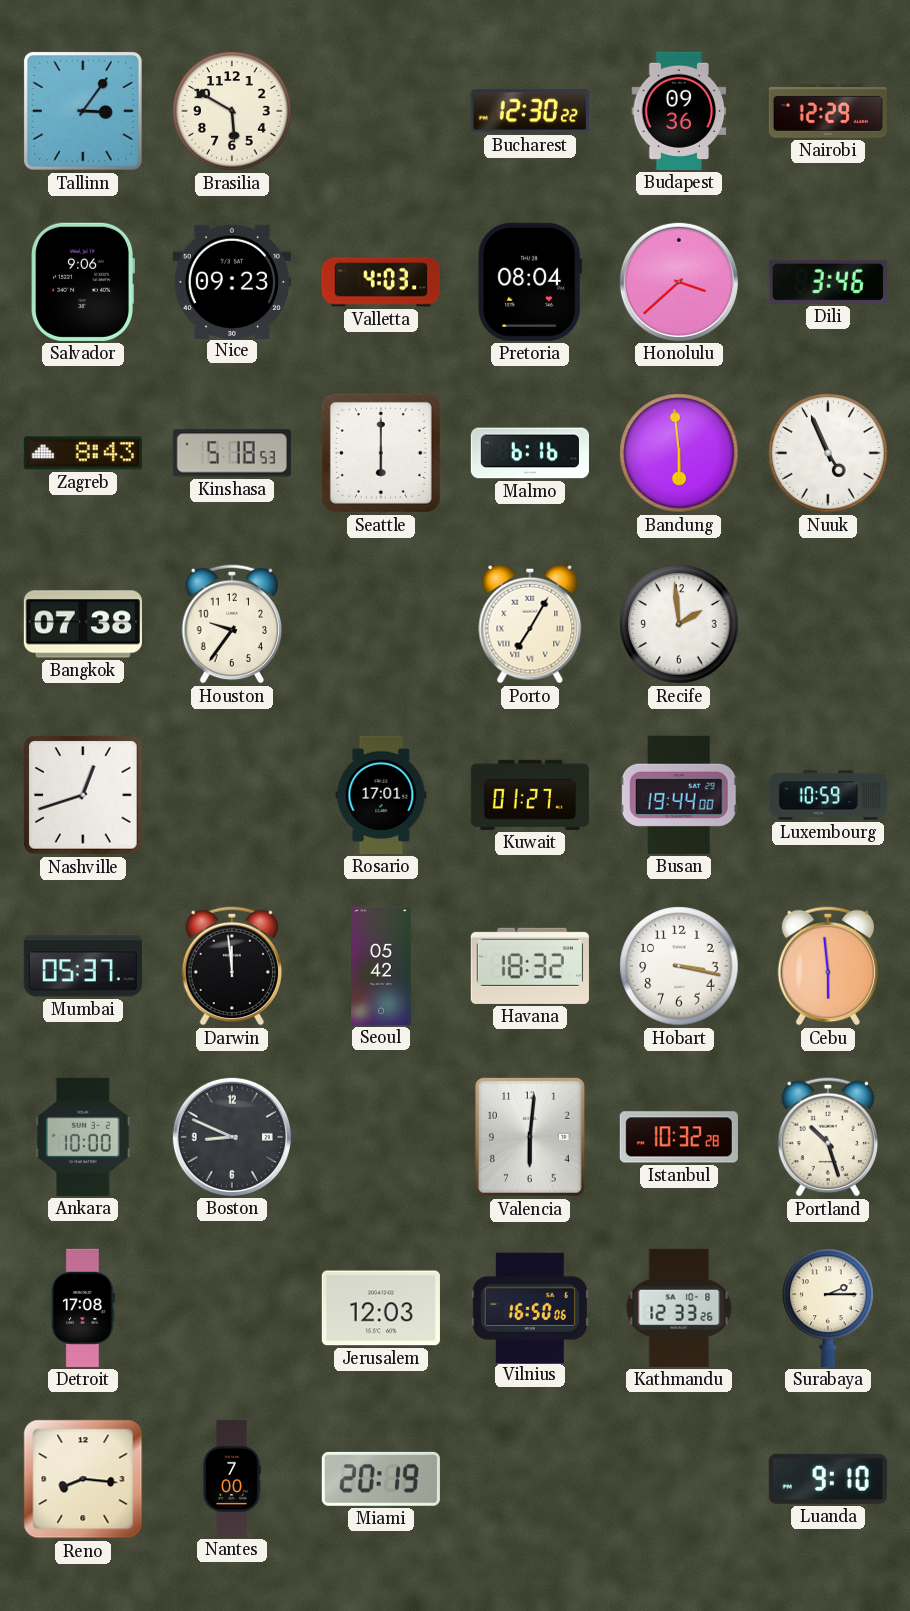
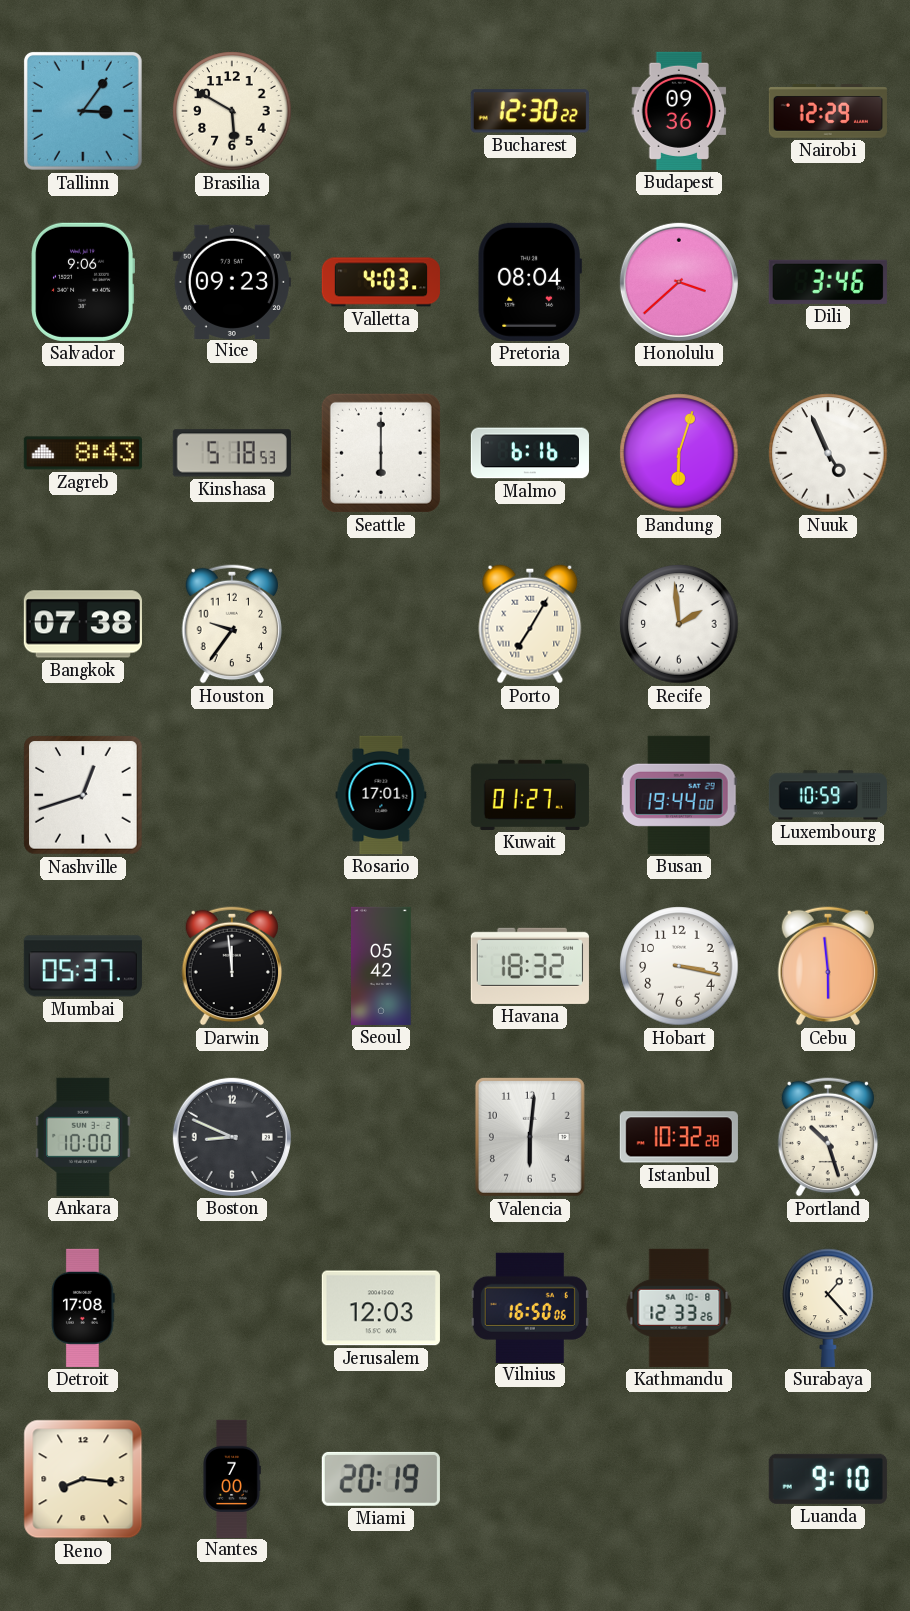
Bandung: 5:59 -> 6:03
Surabaya: 2:15 -> 1:23
